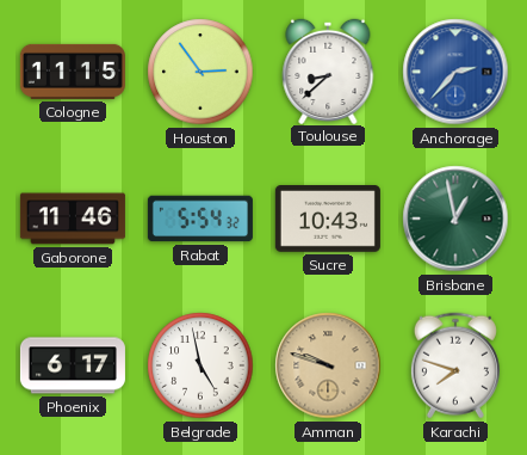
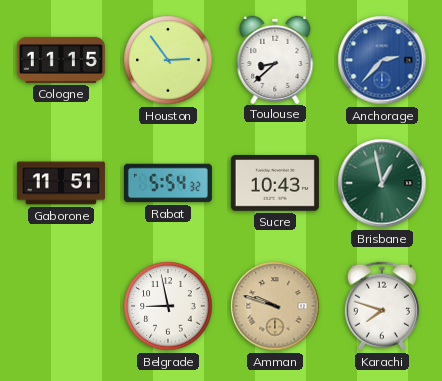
Gaborone: 11:46 -> 11:51
Phoenix: 6:17 -> none
Belgrade: 4:58 -> 8:58
